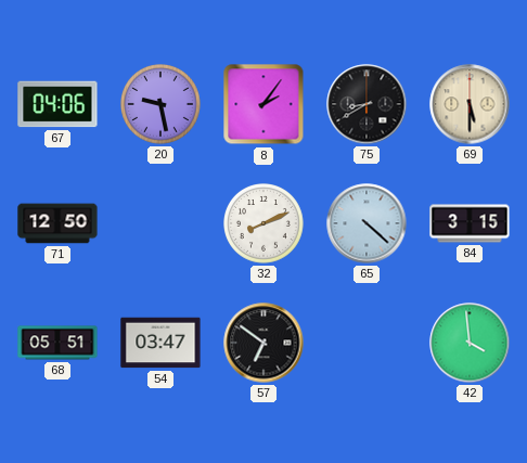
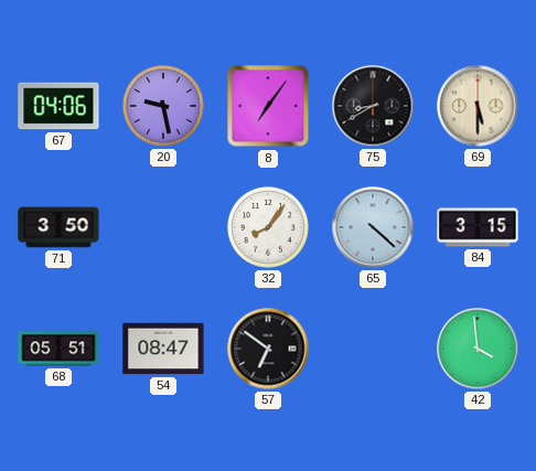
8: 2:06 -> 7:06
71: 12:50 -> 3:50
32: 8:11 -> 8:06
54: 03:47 -> 08:47
